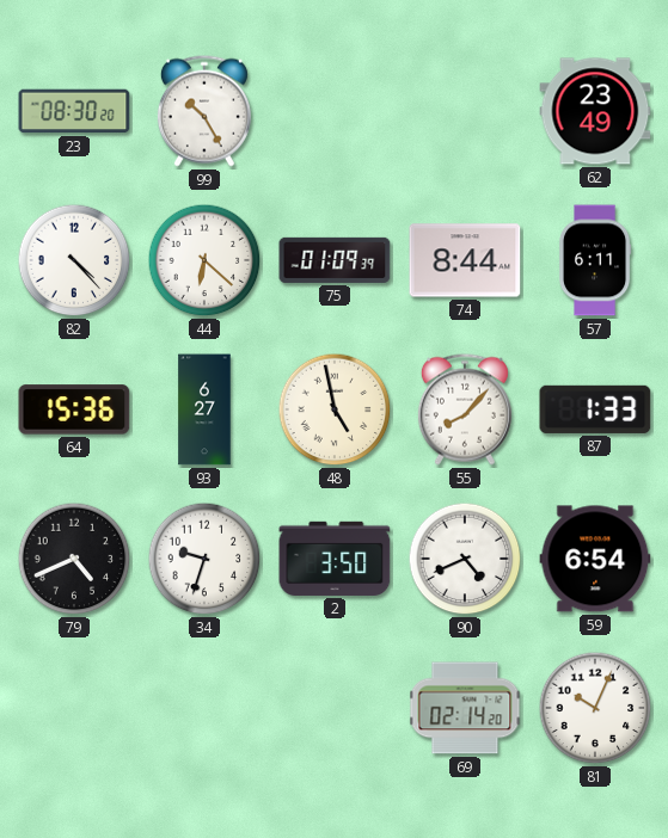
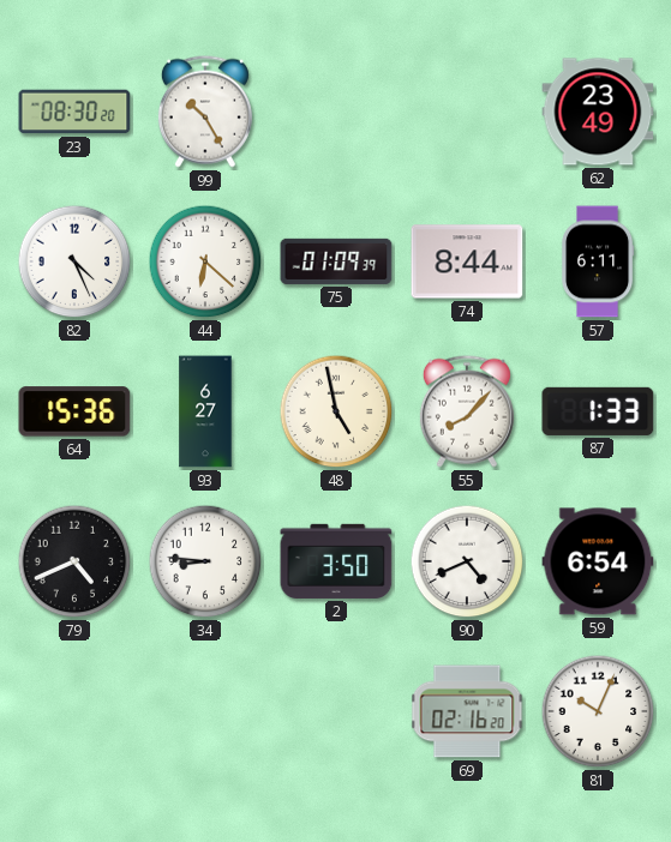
82: 4:23 -> 4:26
34: 9:33 -> 8:46
69: 02:14 -> 02:16
